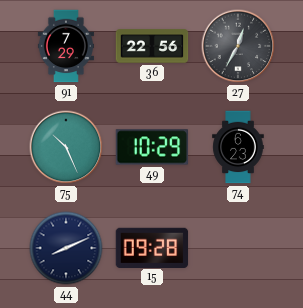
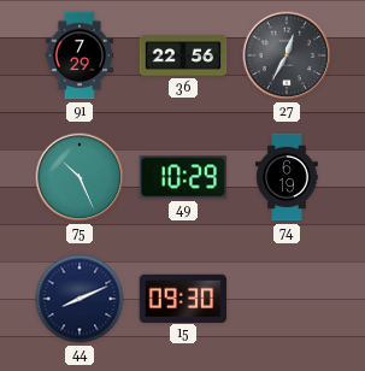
74: 6:23 -> 6:19
15: 09:28 -> 09:30
